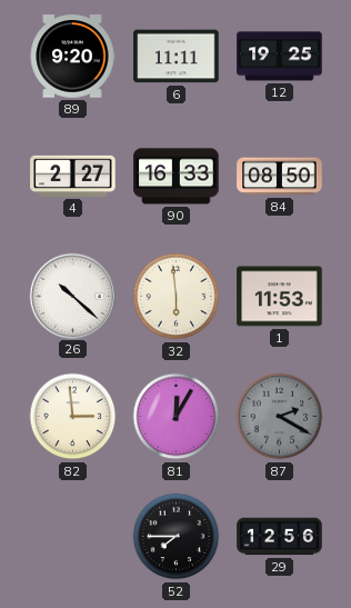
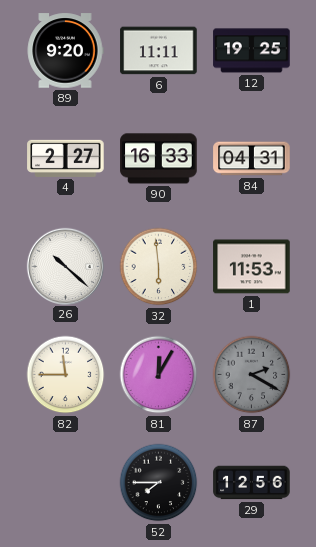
84: 08:50 -> 04:31
82: 2:59 -> 11:45
